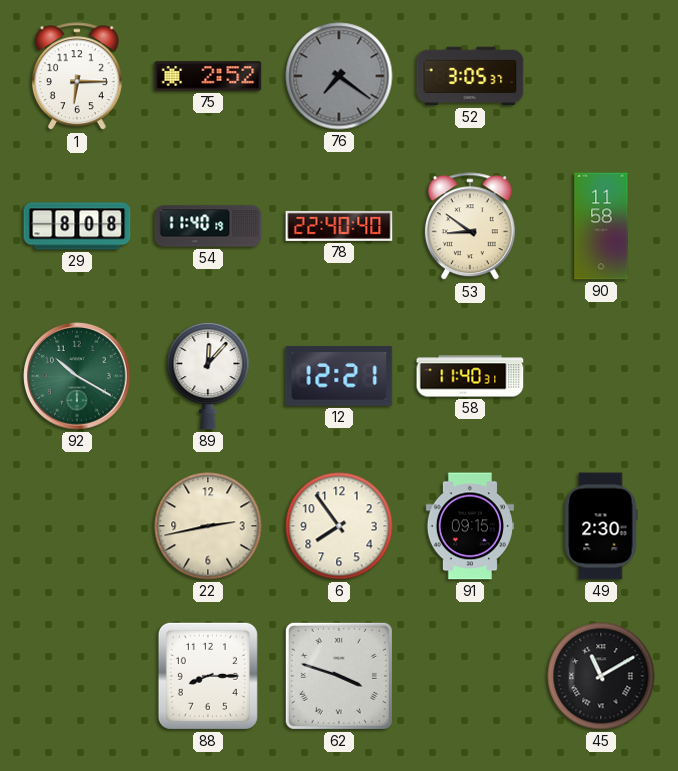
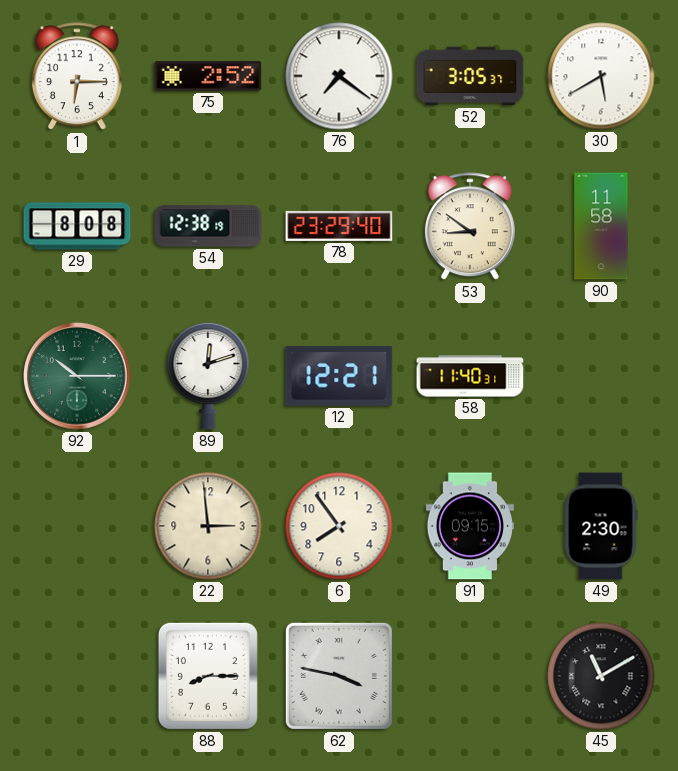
76 dial: grey -> white
30: none -> 5:40
54: 11:40 -> 12:38
78: 22:40 -> 23:29
92: 10:20 -> 10:15
89: 12:07 -> 12:12
22: 2:43 -> 2:59
62: 3:48 -> 3:47
